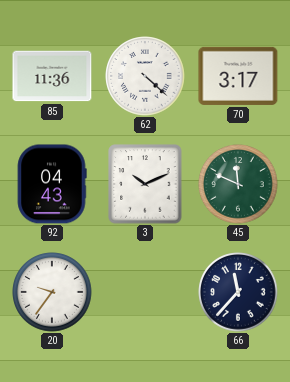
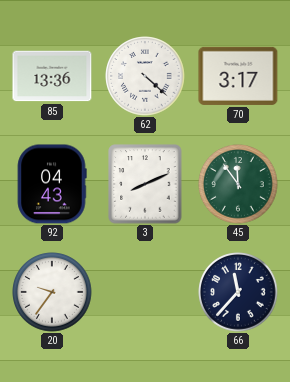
85: 11:36 -> 13:36
3: 10:11 -> 8:11
45: 11:49 -> 11:54
